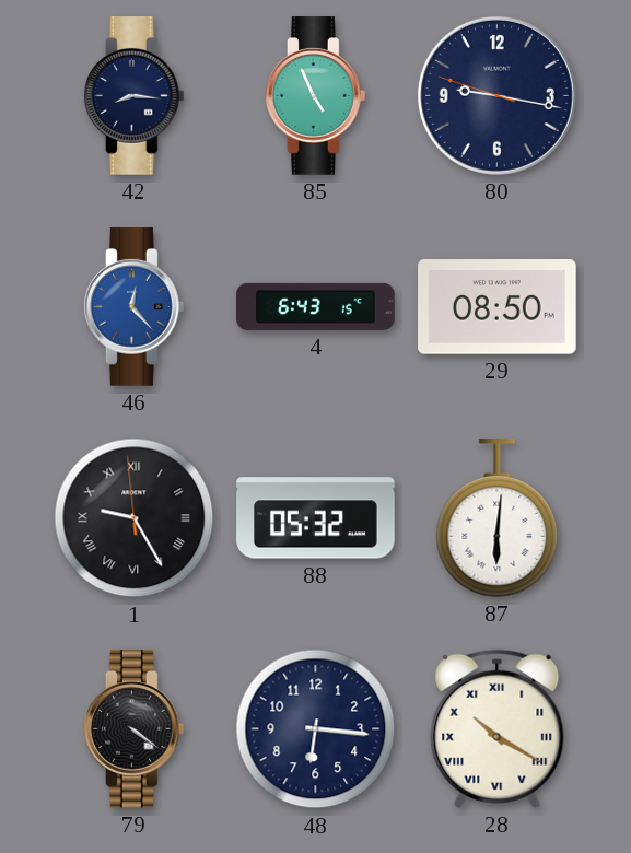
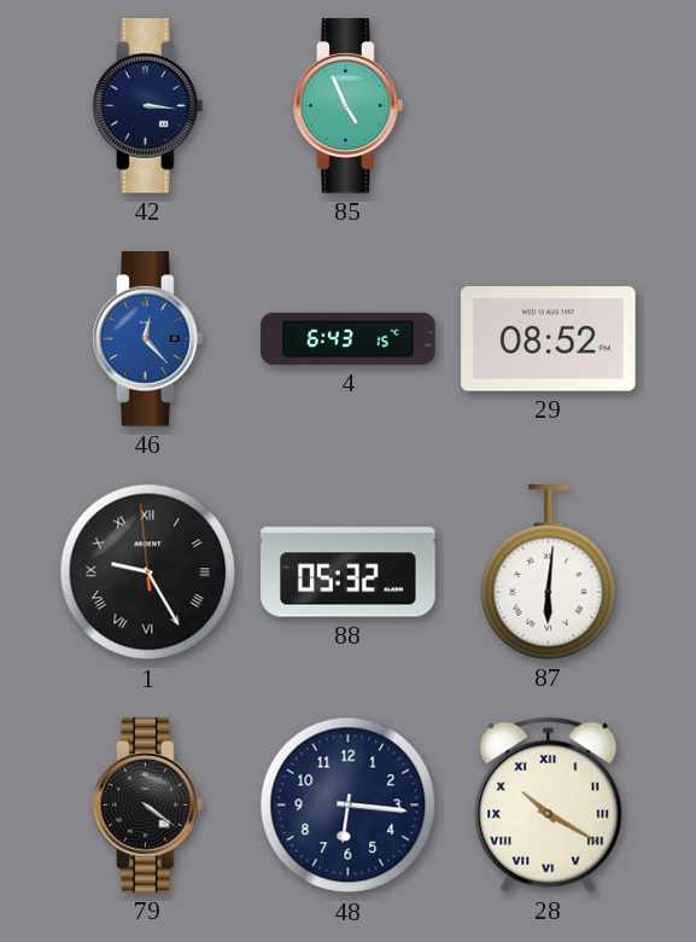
42: 8:16 -> 3:16
80: 9:16 -> none
29: 08:50 -> 08:52
